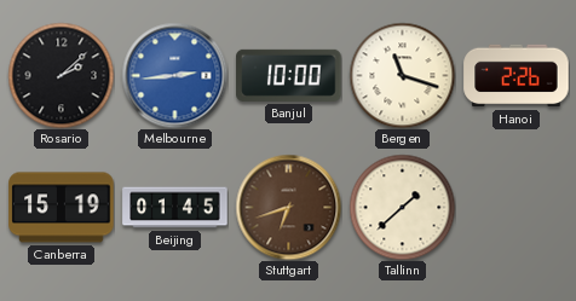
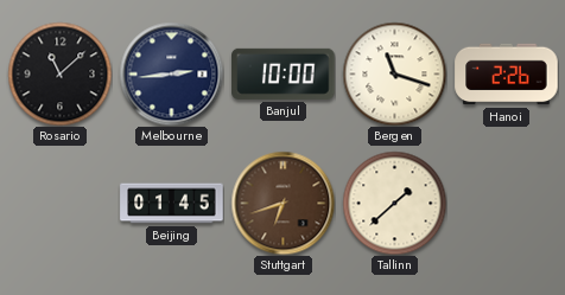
Rosario: 2:08 -> 11:08
Melbourne dial: blue -> navy
Canberra: 15:19 -> none
